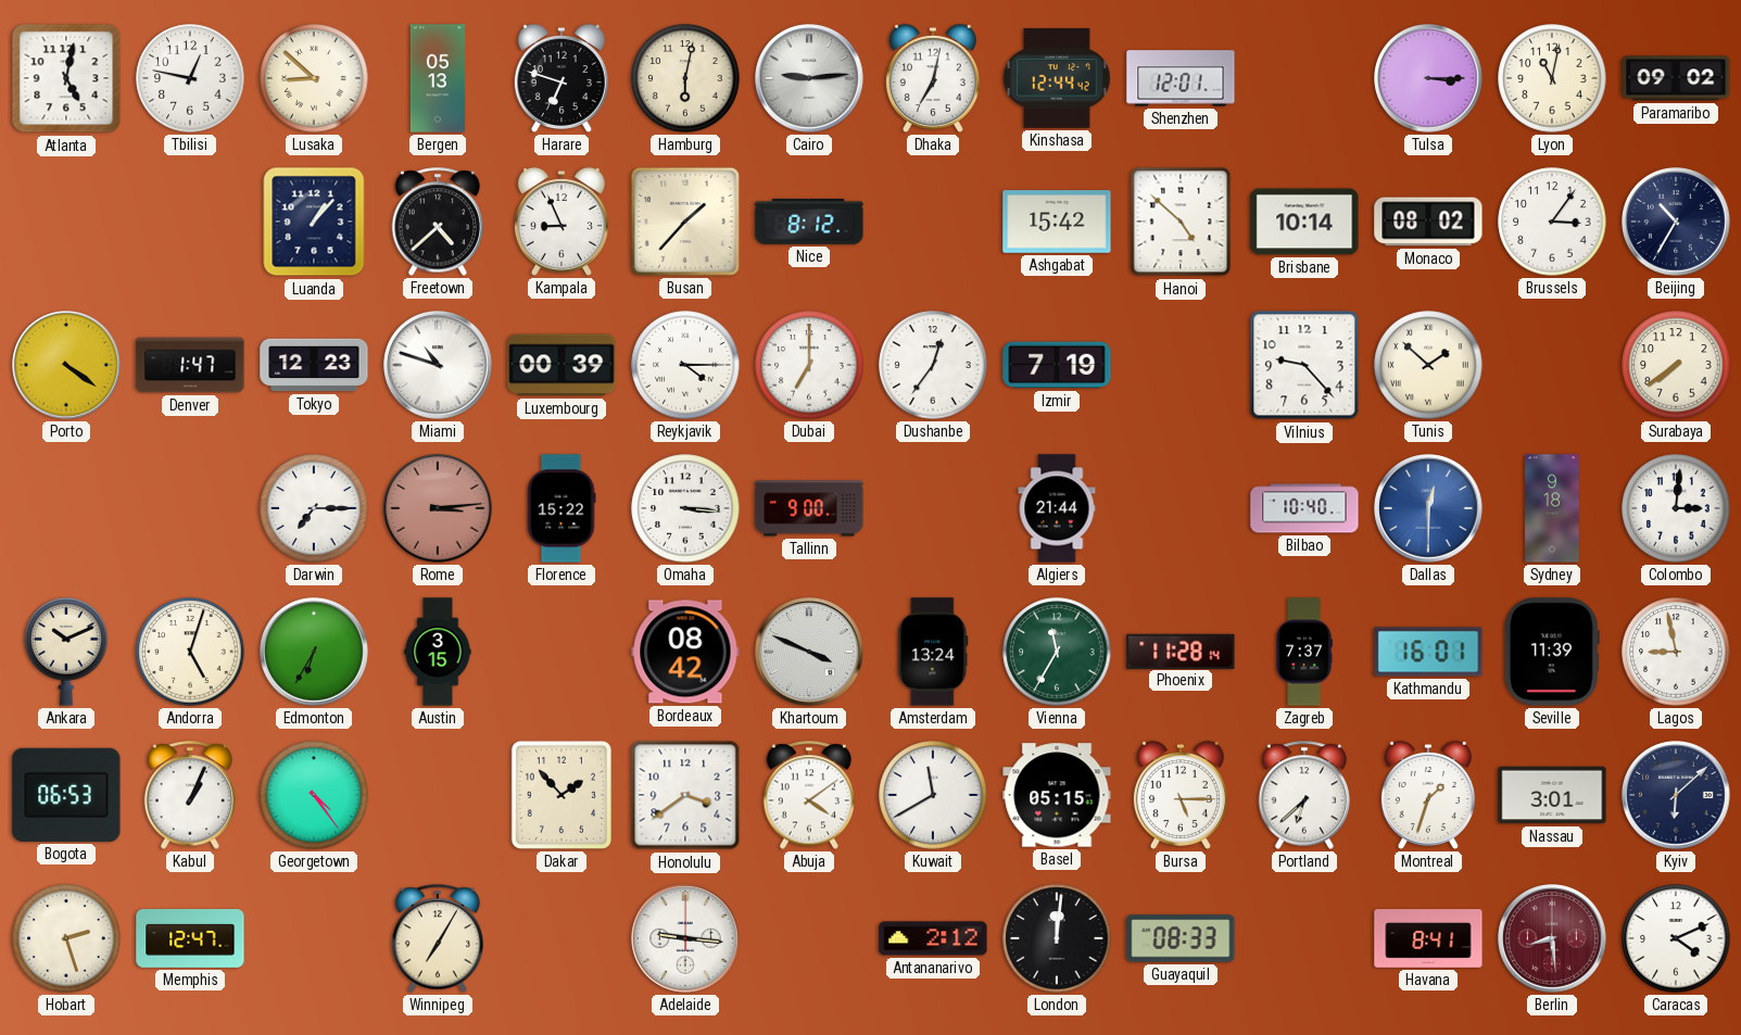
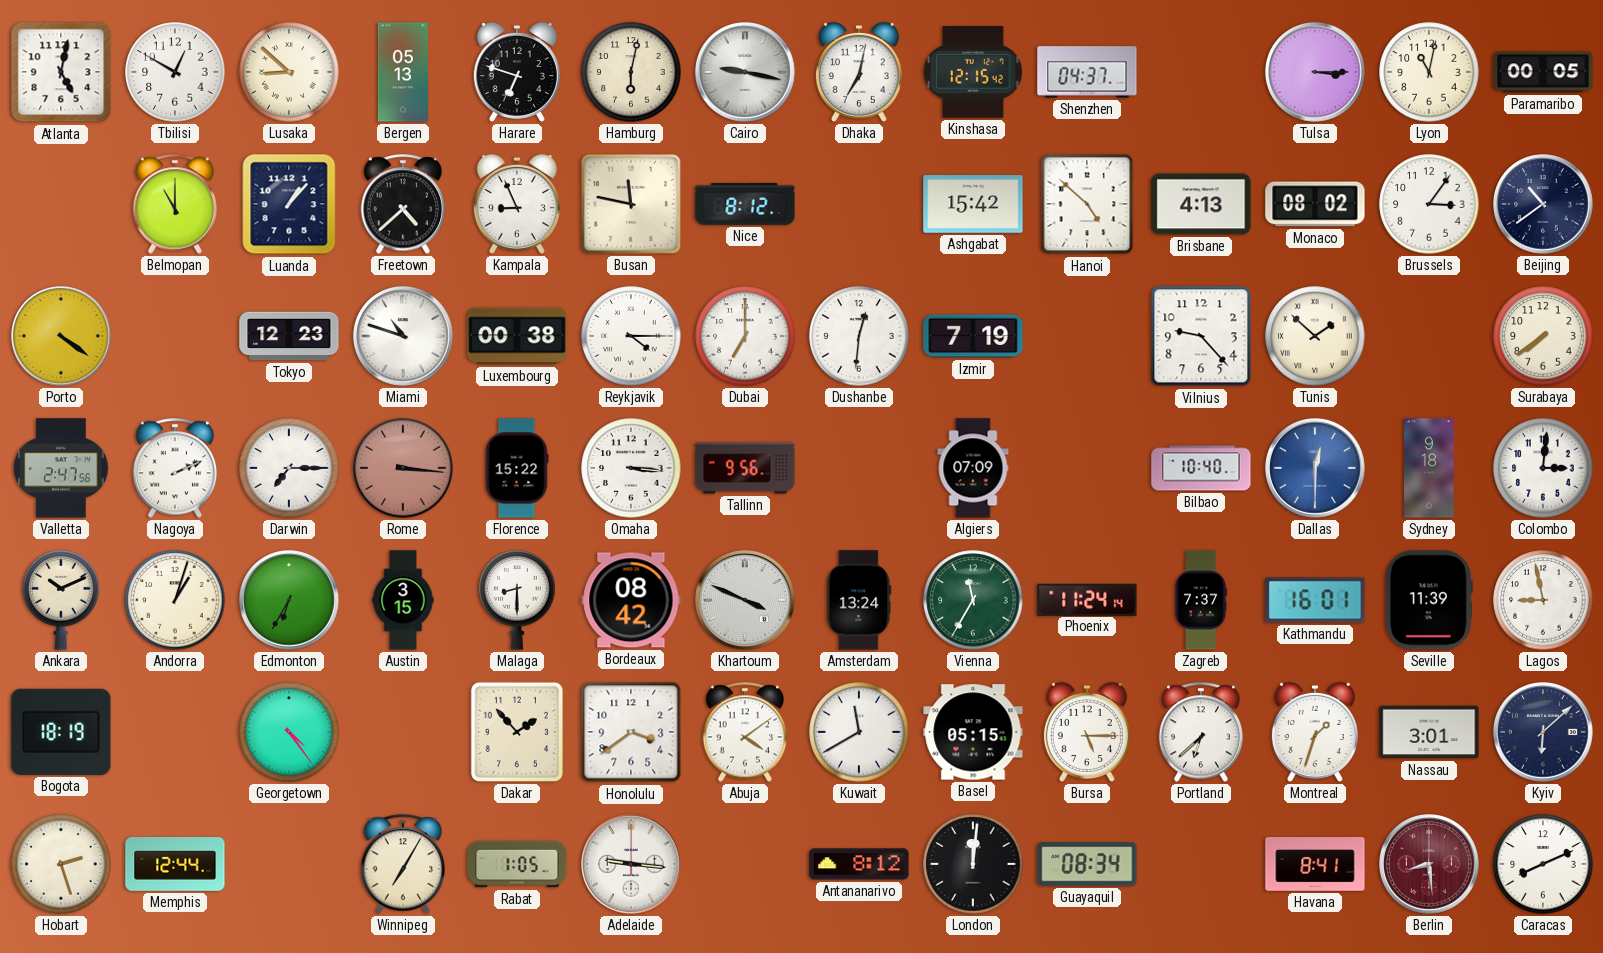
Tbilisi: 12:47 -> 12:50
Cairo: 9:14 -> 9:17
Kinshasa: 12:44 -> 12:15
Shenzhen: 12:01 -> 04:37
Paramaribo: 09:02 -> 00:05
Belmopan: none -> 11:00
Busan: 1:37 -> 11:47
Brisbane: 10:14 -> 4:13
Beijing: 10:35 -> 10:39
Denver: 1:47 -> none
Luxembourg: 00:39 -> 00:38
Dushanbe: 12:36 -> 12:31
Valletta: none -> 2:47
Nagoya: none -> 2:11
Rome: 3:14 -> 3:16
Tallinn: 9:00 -> 9:56
Algiers: 21:44 -> 07:09
Andorra: 5:03 -> 1:03
Malaga: none -> 8:30
Phoenix: 11:28 -> 11:24
Bogota: 06:53 -> 18:19
Kabul: 1:04 -> none
Memphis: 12:47 -> 12:44
Rabat: none -> 1:05
Antananarivo: 2:12 -> 8:12
Guayaquil: 08:33 -> 08:34
Caracas: 4:11 -> 8:11
